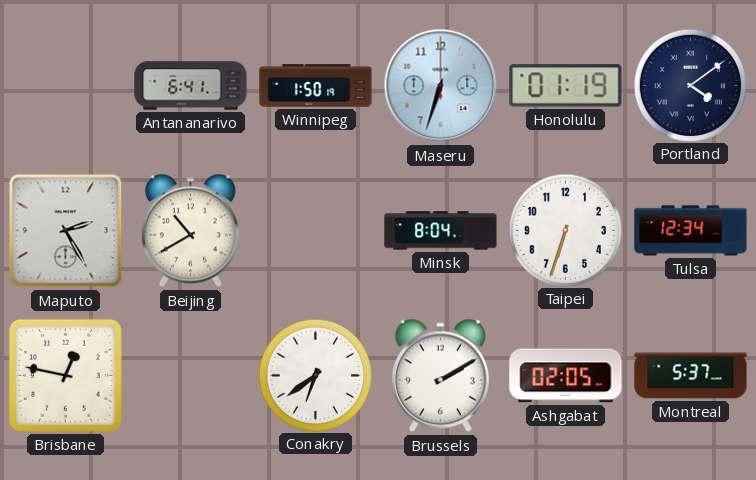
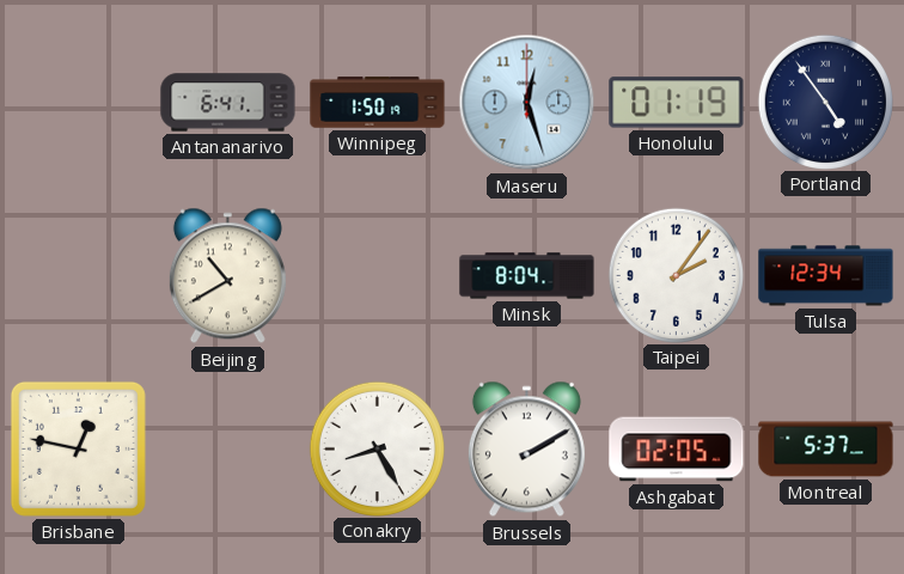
Maseru: 6:33 -> 12:27
Portland: 4:09 -> 4:54
Maputo: 2:25 -> none
Taipei: 6:33 -> 2:06
Conakry: 6:39 -> 8:25
